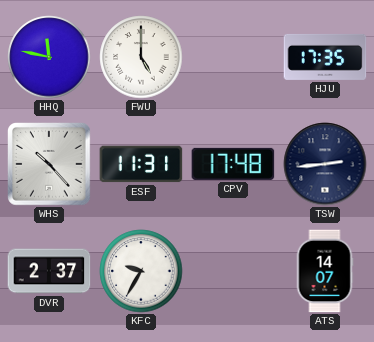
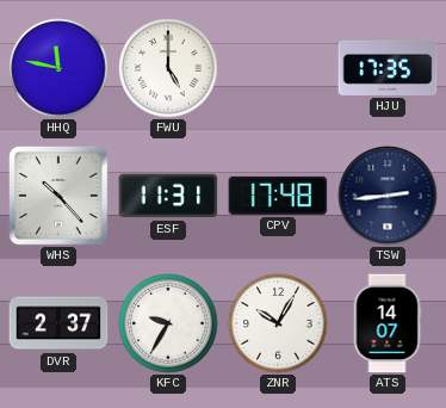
ZNR: none -> 10:05
